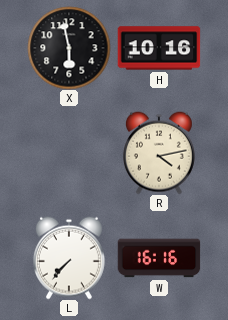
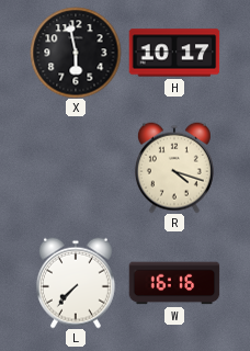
H: 10:16 -> 10:17
R: 4:13 -> 4:18
